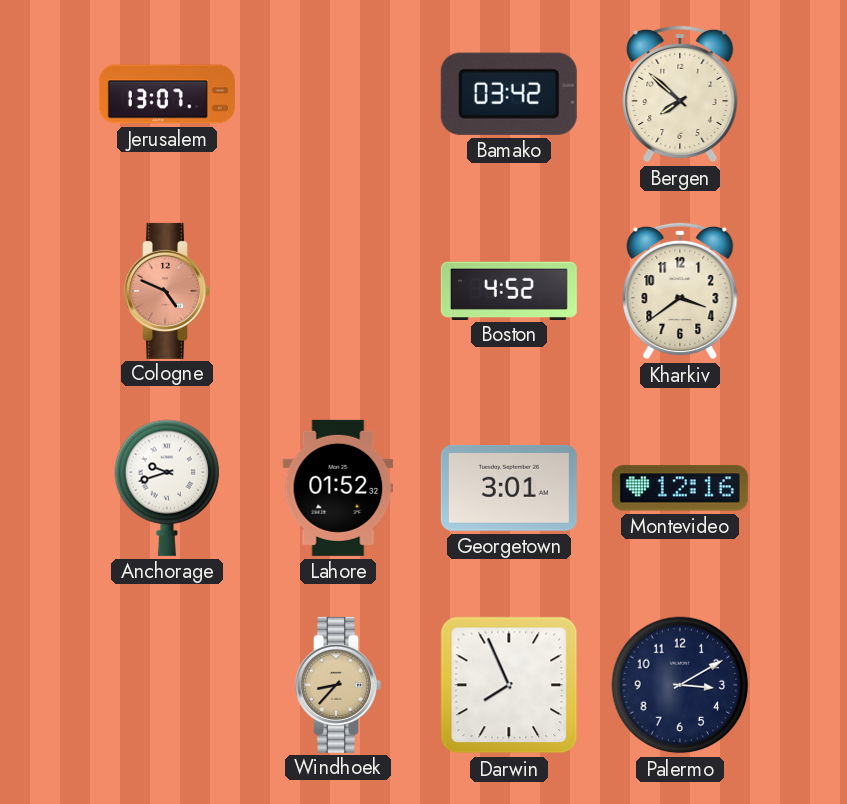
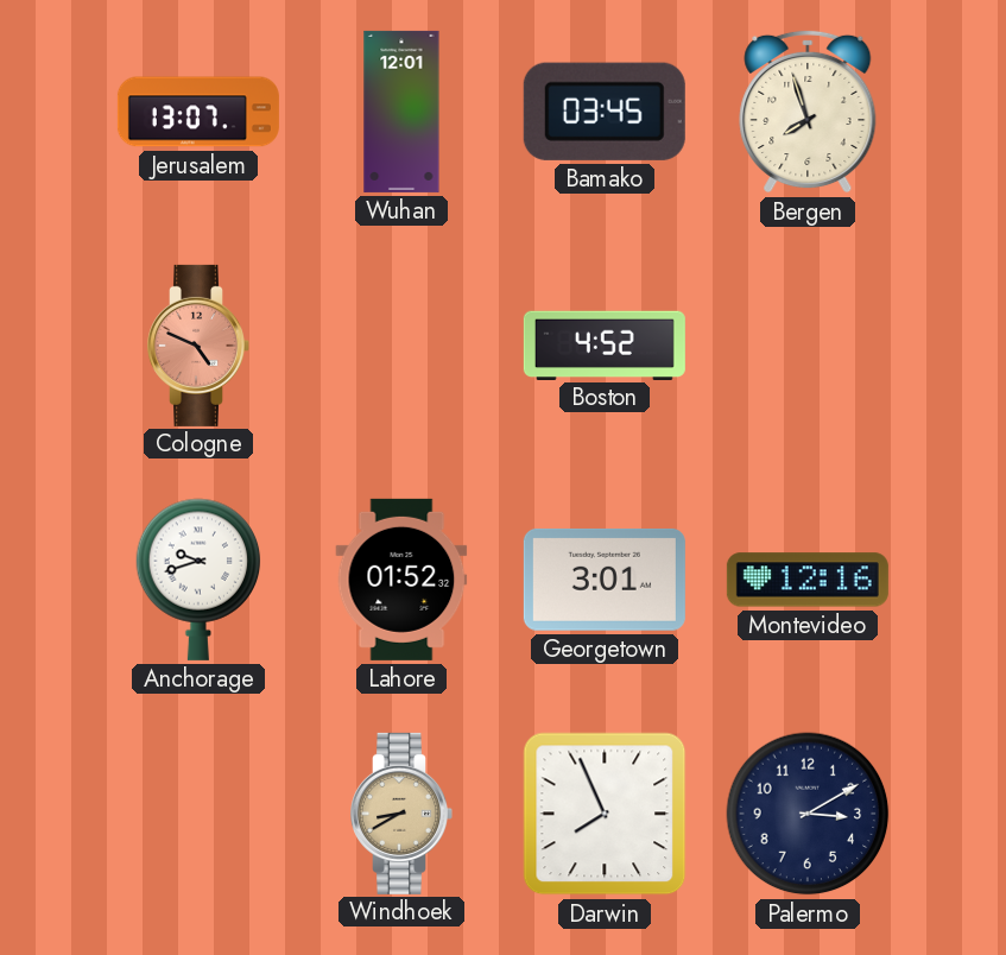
Wuhan: none -> 12:01
Bamako: 03:42 -> 03:45
Bergen: 7:52 -> 7:57
Kharkiv: 3:39 -> none
Windhoek: 8:37 -> 8:40
